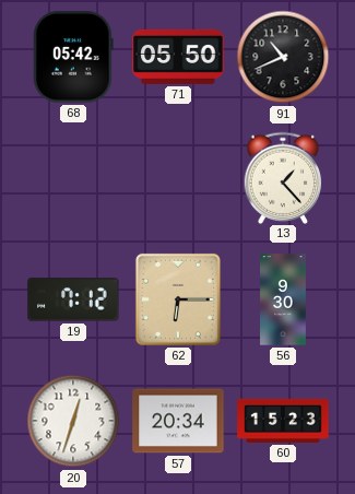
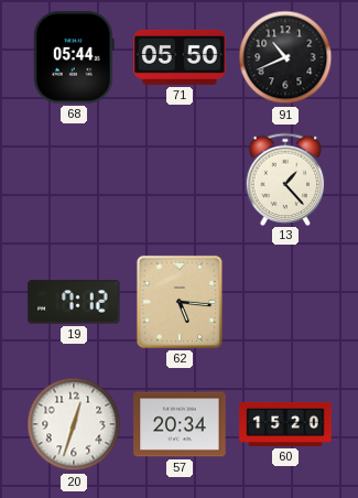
68: 05:42 -> 05:44
62: 6:15 -> 5:16
56: 9:30 -> none
60: 15:23 -> 15:20
